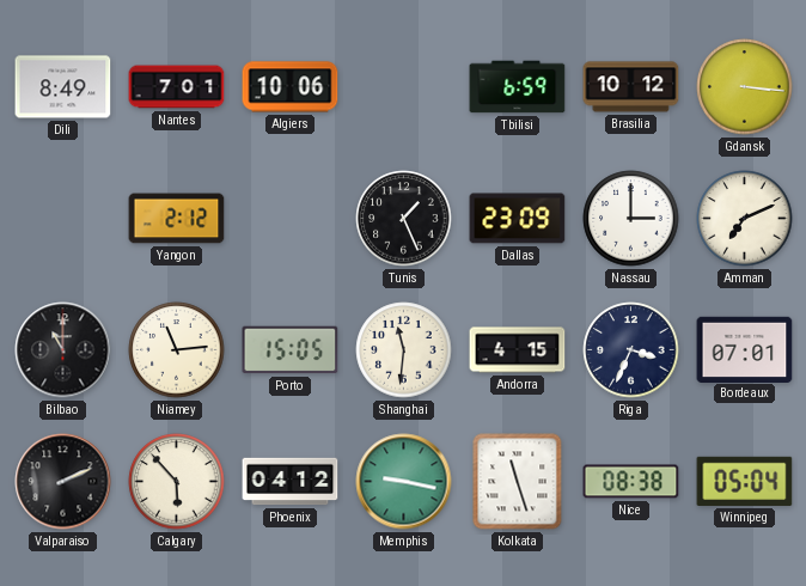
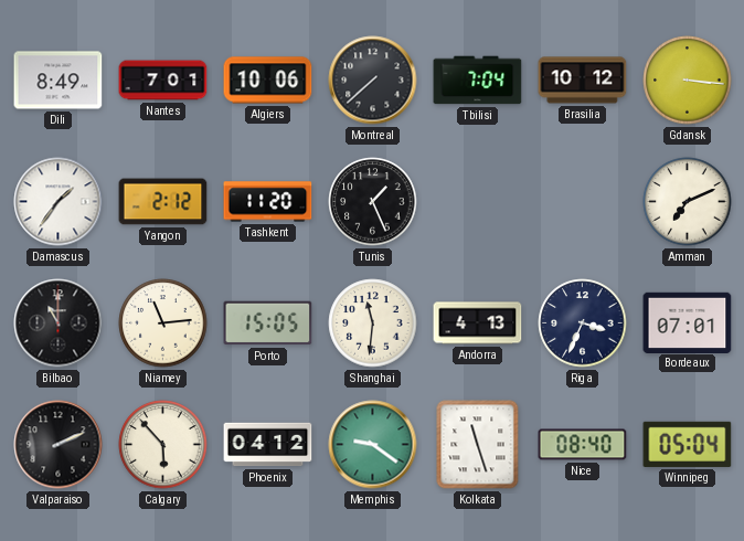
Montreal: none -> 7:38
Tbilisi: 6:59 -> 7:04
Damascus: none -> 1:36
Tashkent: none -> 11:20
Dallas: 23:09 -> none
Nassau: 3:00 -> none
Andorra: 4:15 -> 4:13
Memphis: 9:17 -> 9:21
Nice: 08:38 -> 08:40
